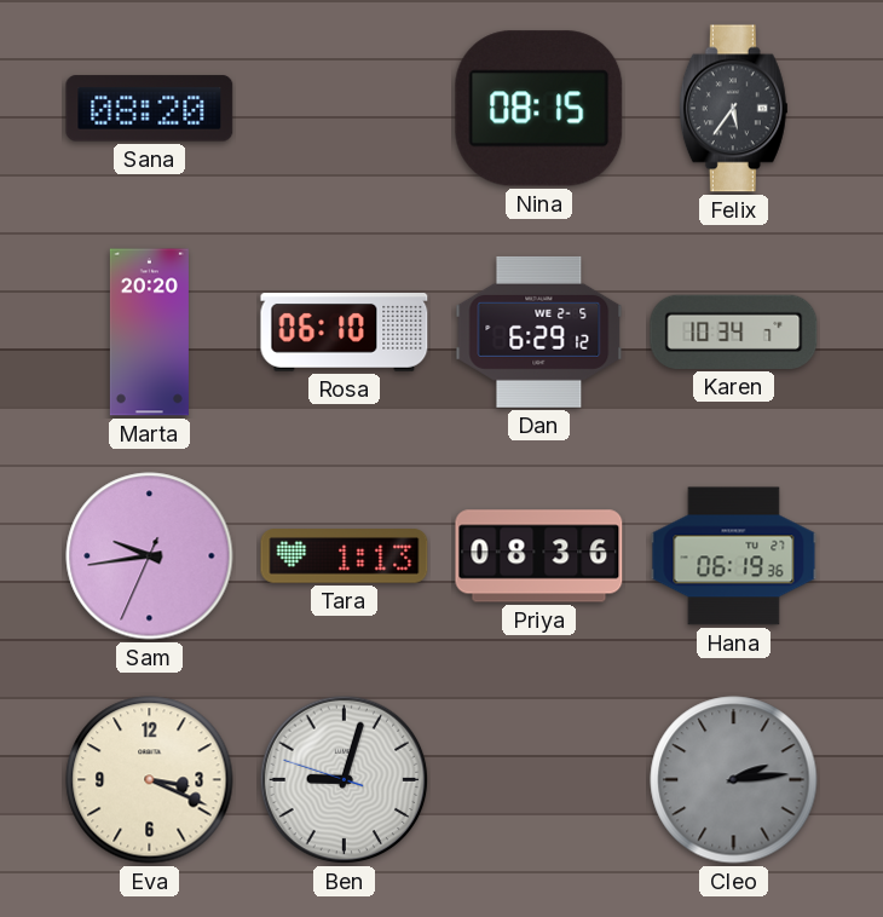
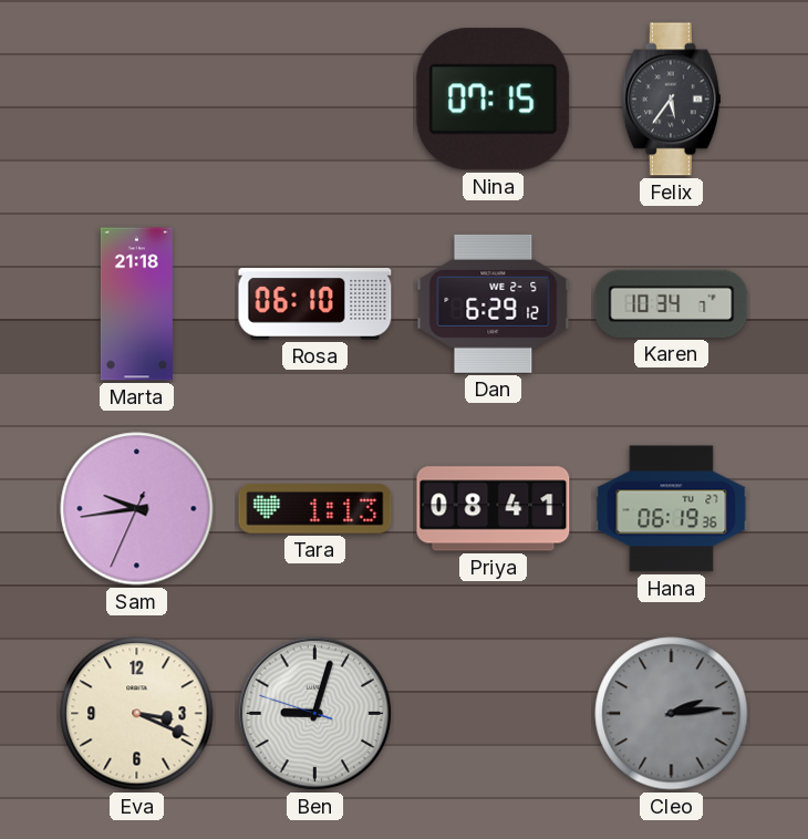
Sana: 08:20 -> none
Nina: 08:15 -> 07:15
Marta: 20:20 -> 21:18
Priya: 08:36 -> 08:41
